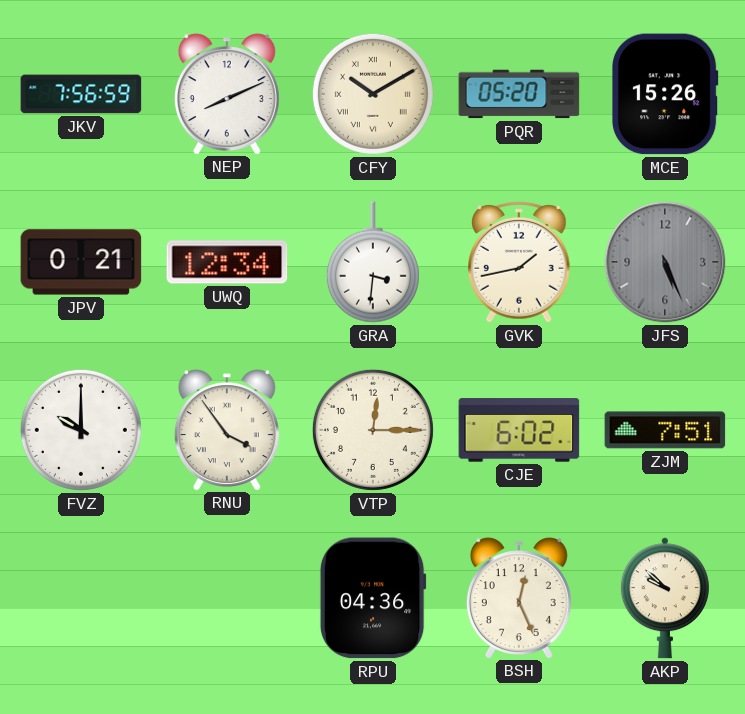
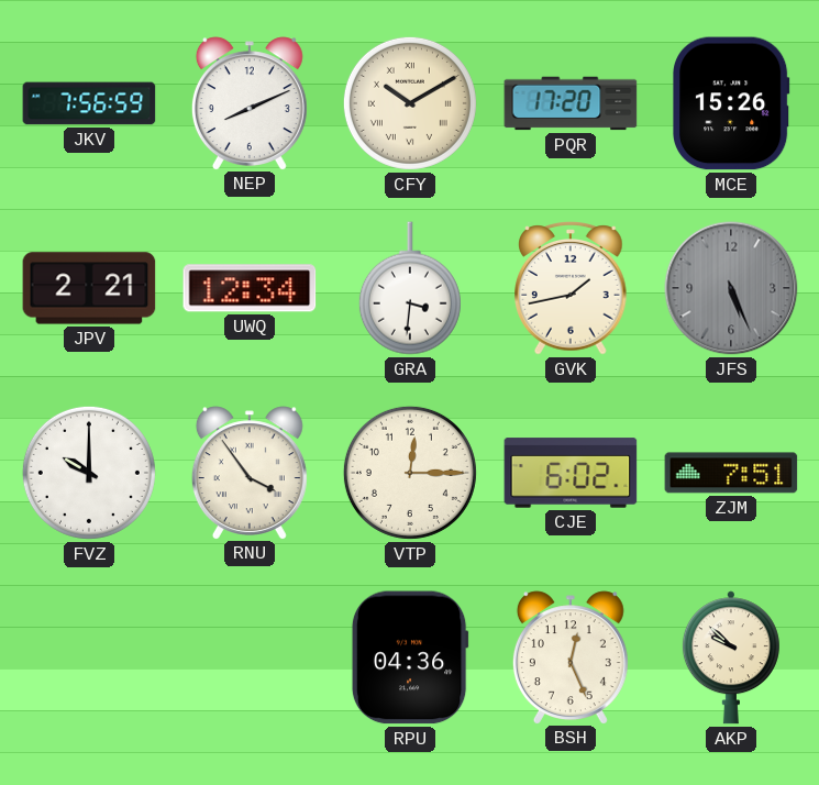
PQR: 05:20 -> 17:20
JPV: 0:21 -> 2:21
